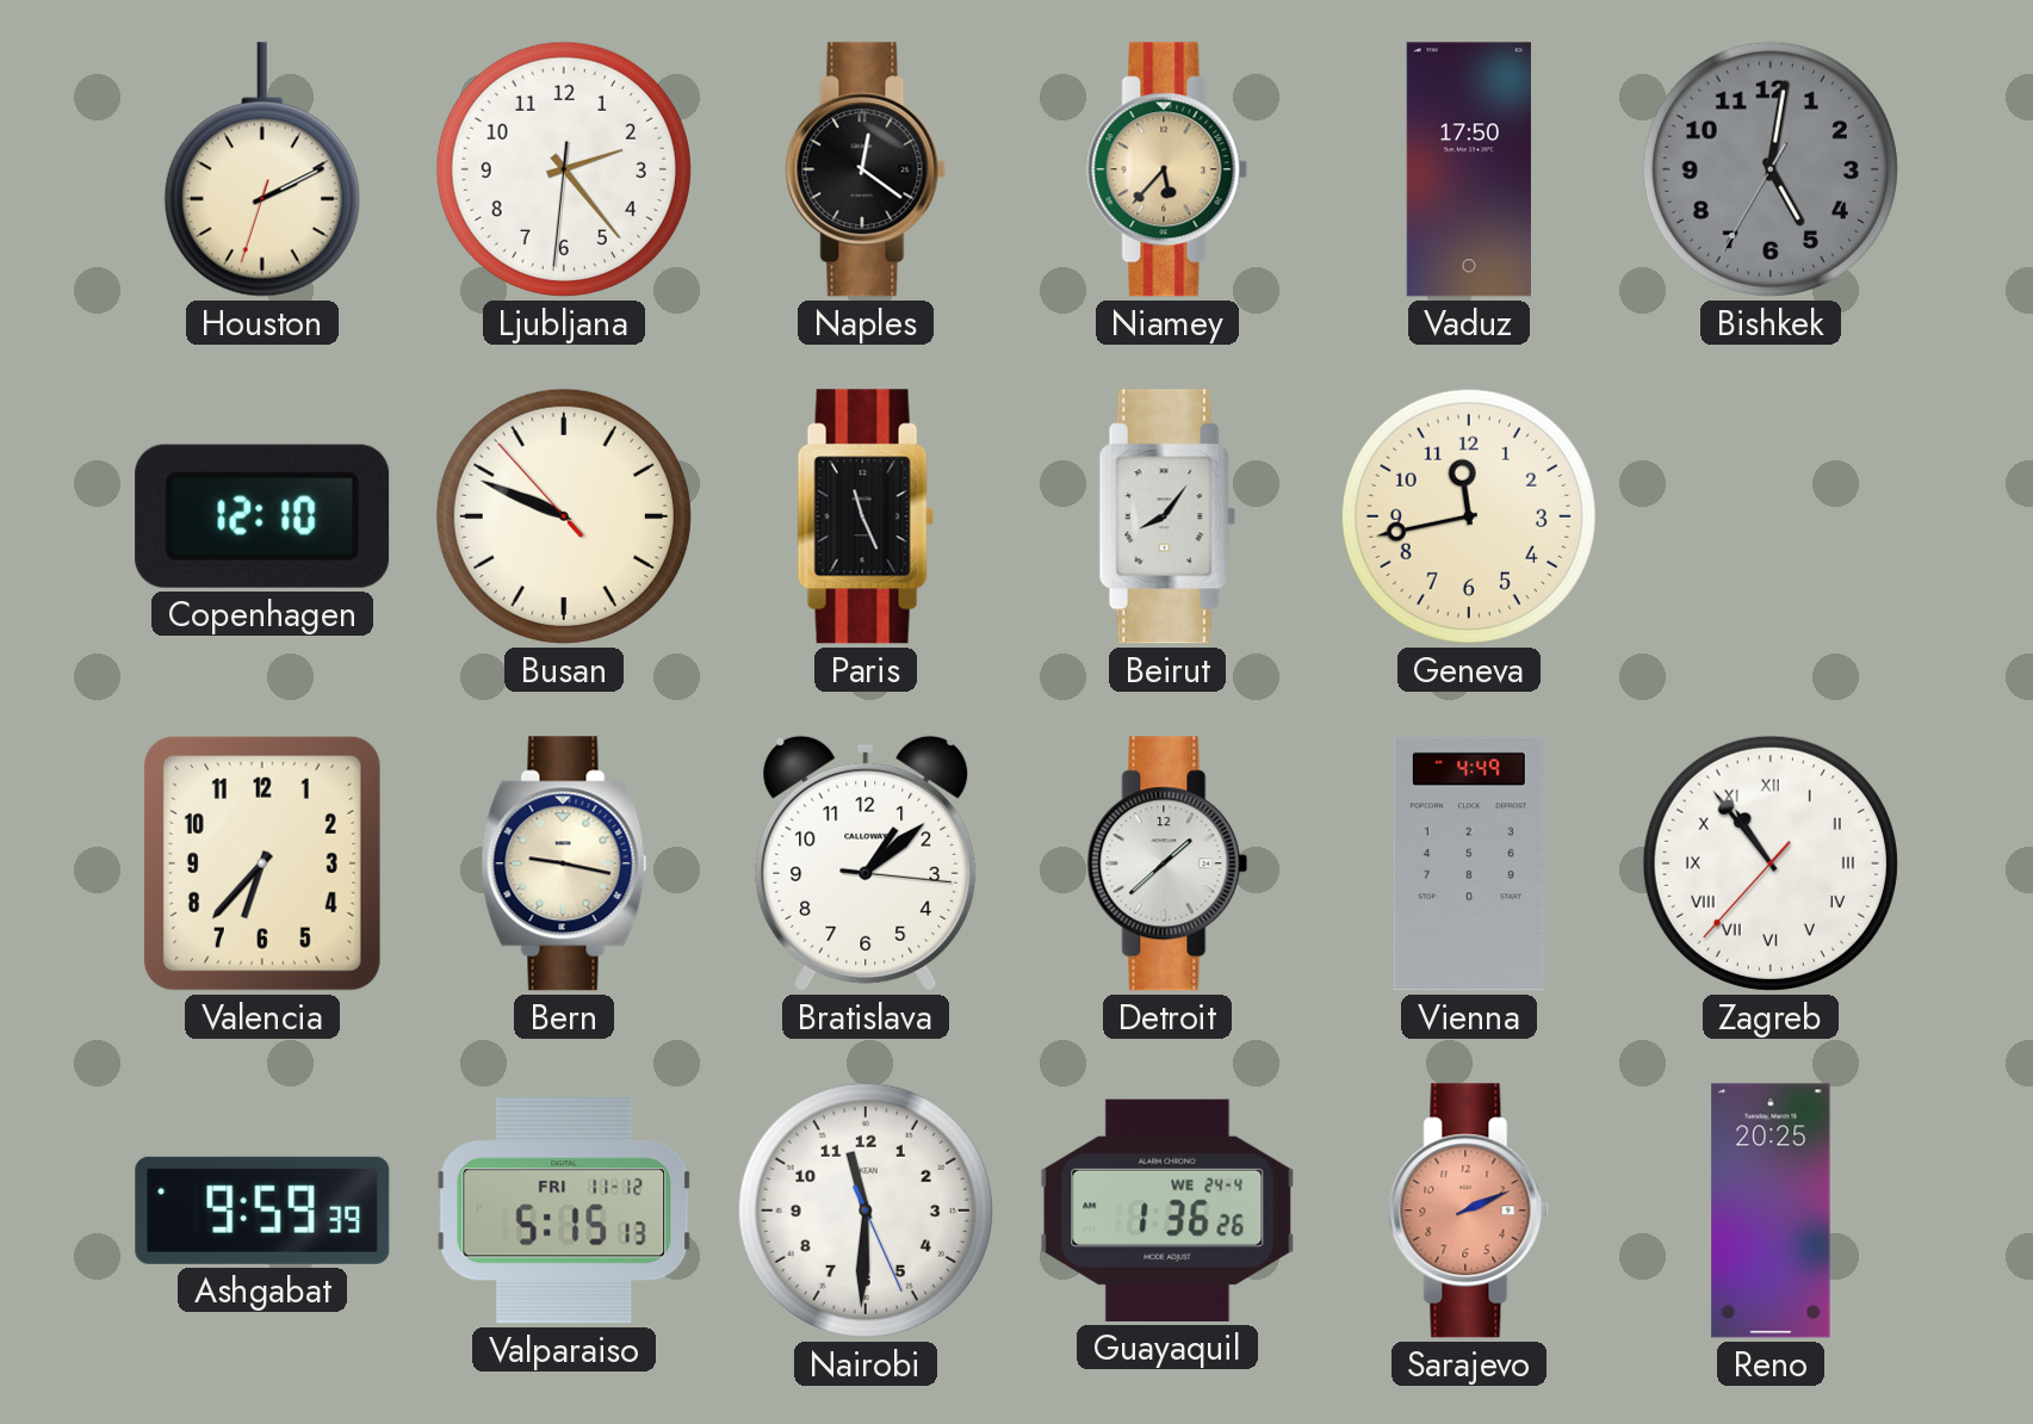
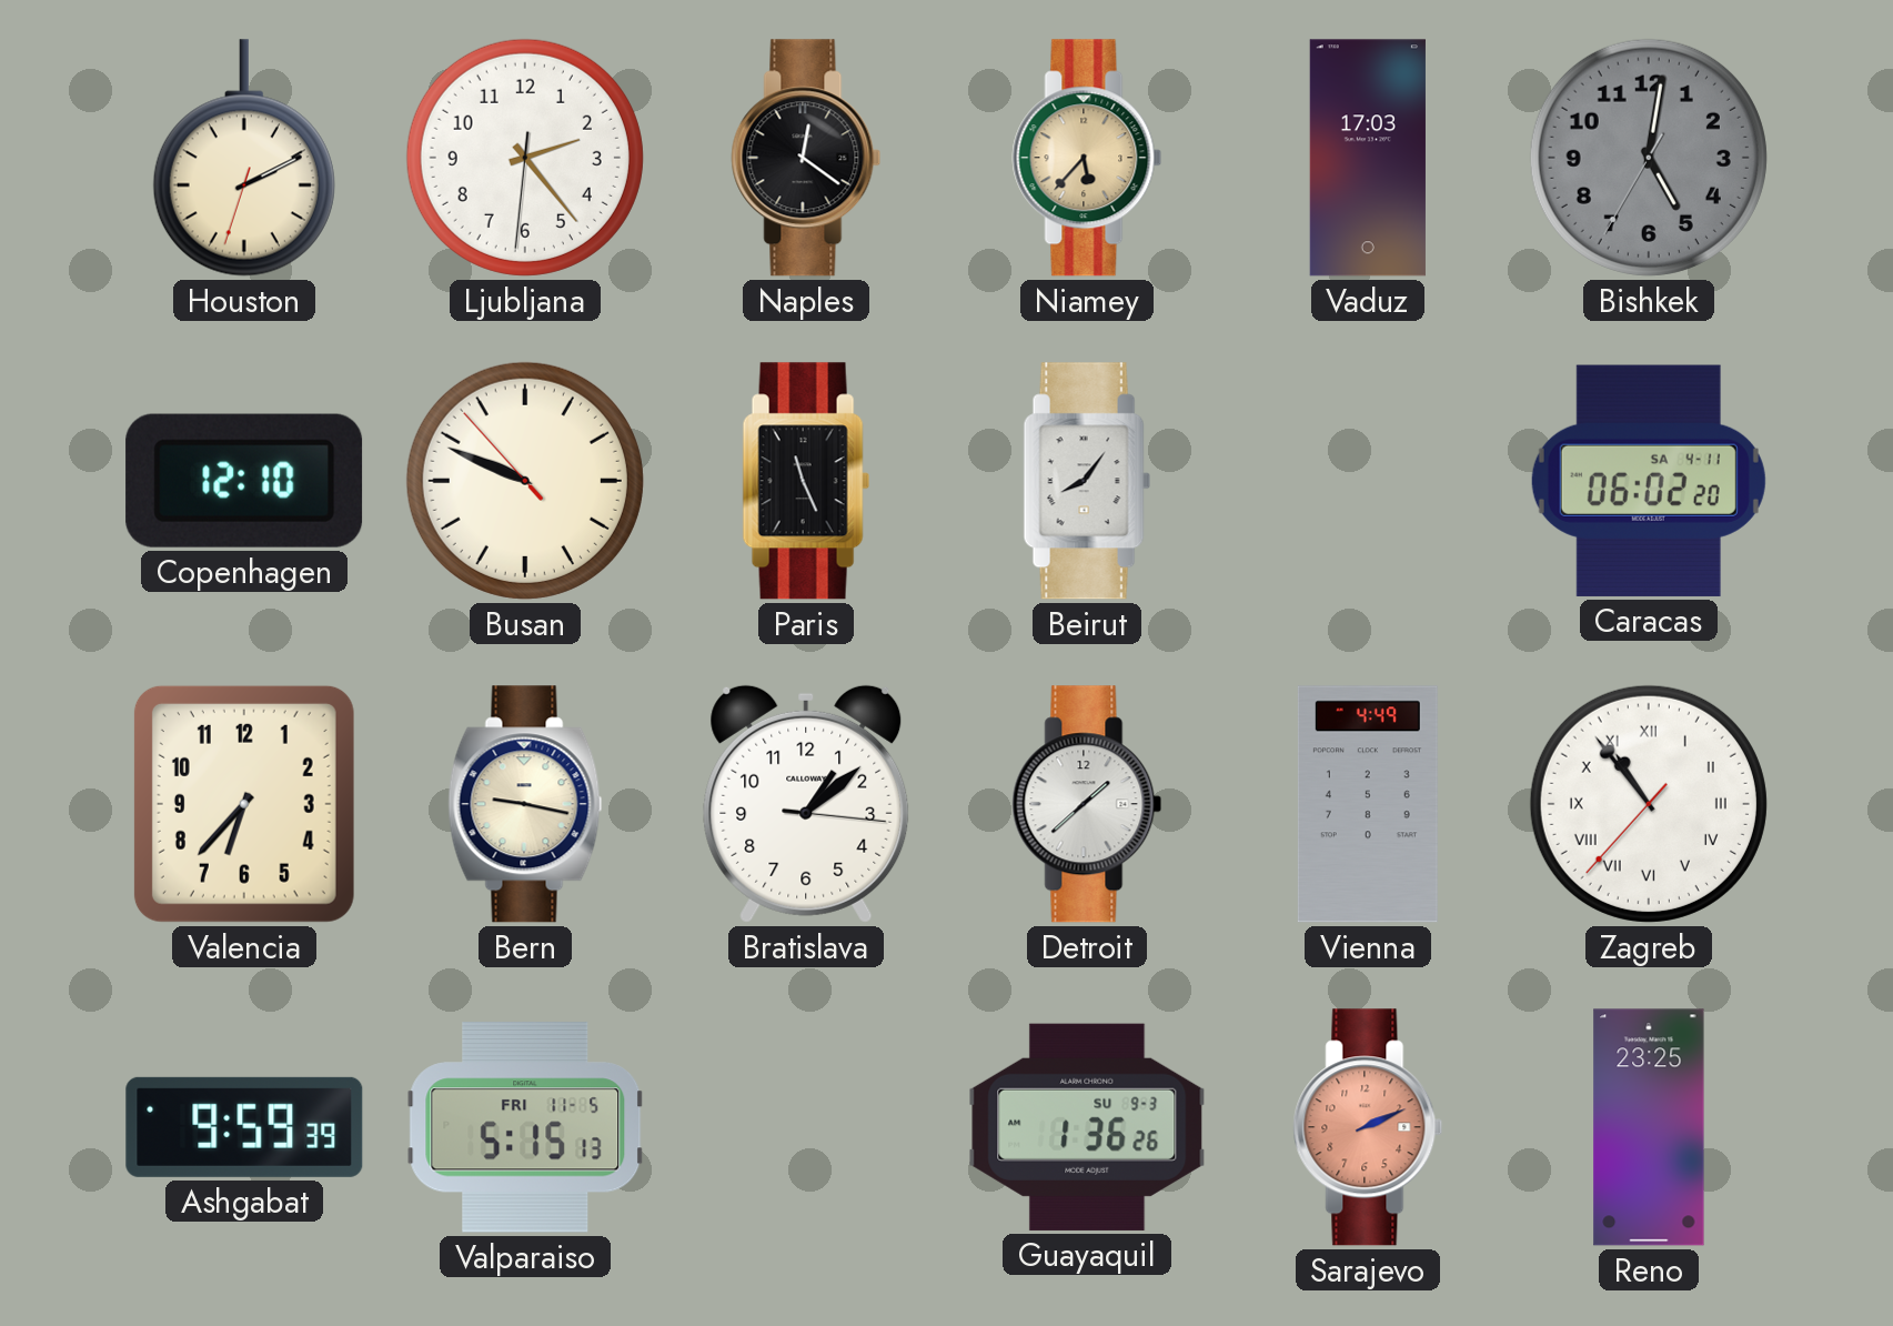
Vaduz: 17:50 -> 17:03
Geneva: 11:43 -> none
Caracas: none -> 06:02
Valparaiso date: FRI 11-12 -> FRI 11-5
Nairobi: 11:30 -> none
Guayaquil date: WE 24-4 -> SU 9-3
Reno: 20:25 -> 23:25
